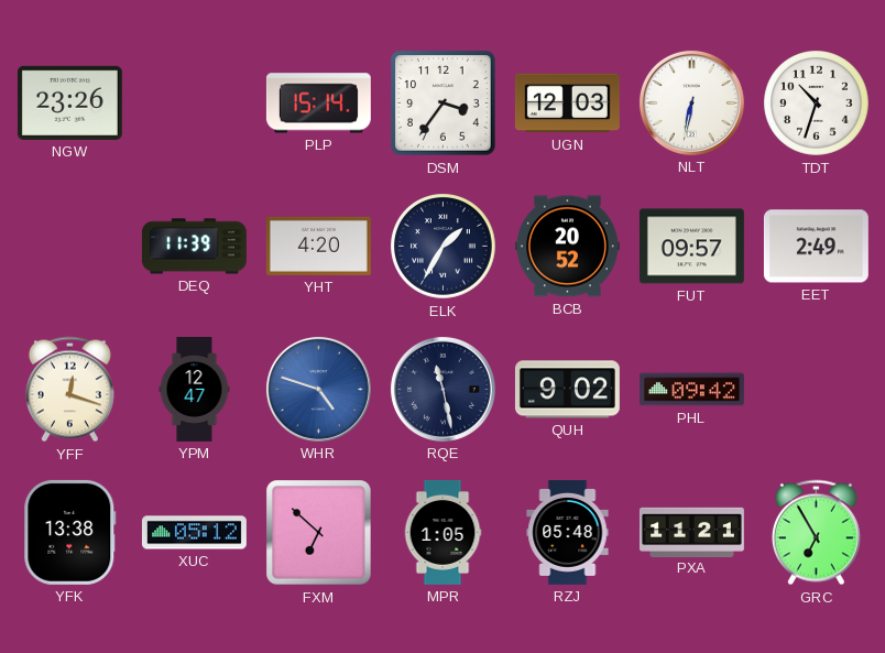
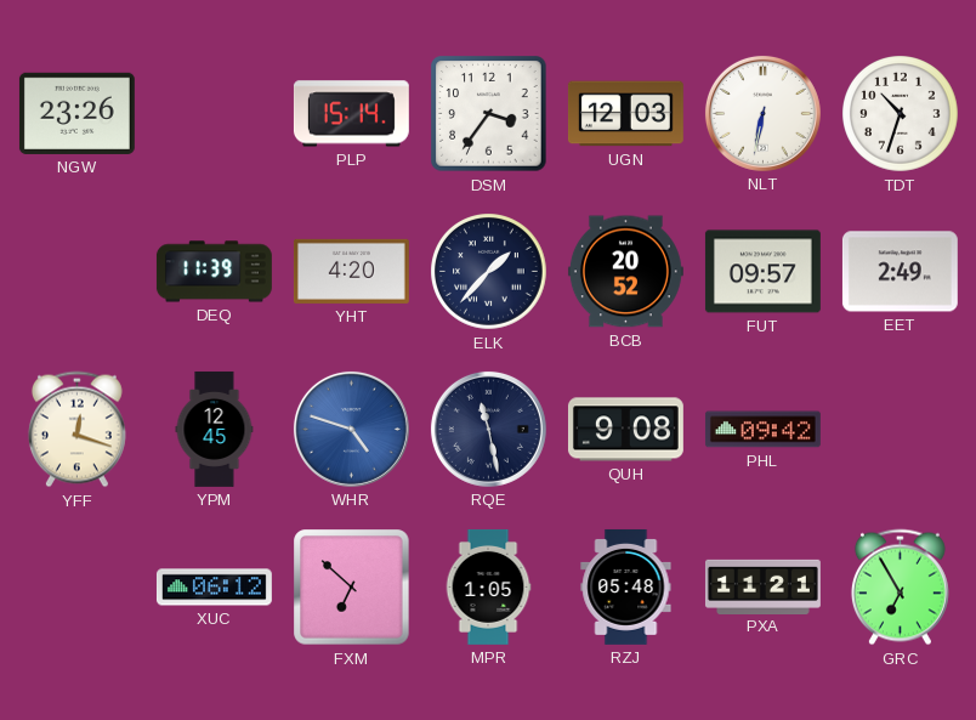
ELK: 1:35 -> 1:37
YPM: 12:47 -> 12:45
QUH: 9:02 -> 9:08
YFK: 13:38 -> none
XUC: 05:12 -> 06:12
